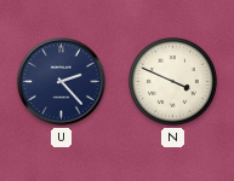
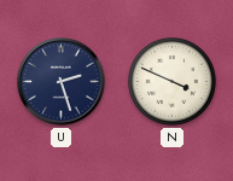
U: 2:23 -> 2:27
